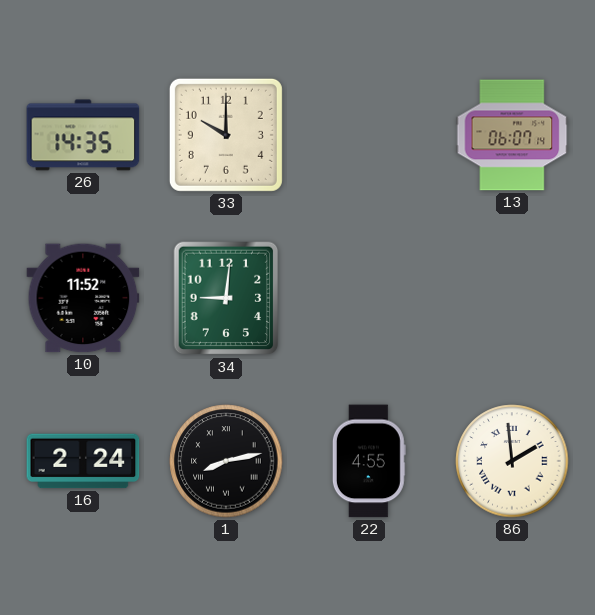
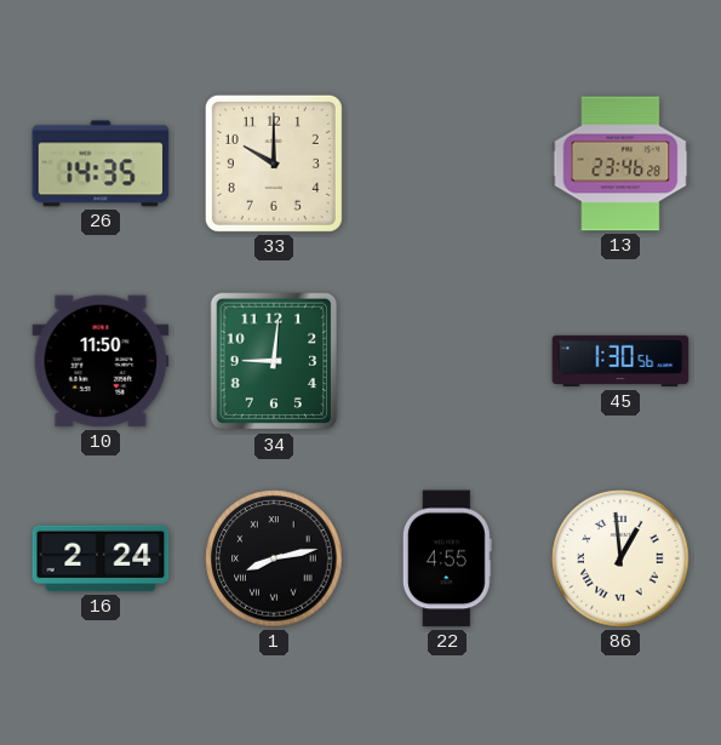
13: 06:07 -> 23:46
10: 11:52 -> 11:50
45: none -> 1:30
86: 1:59 -> 12:59
